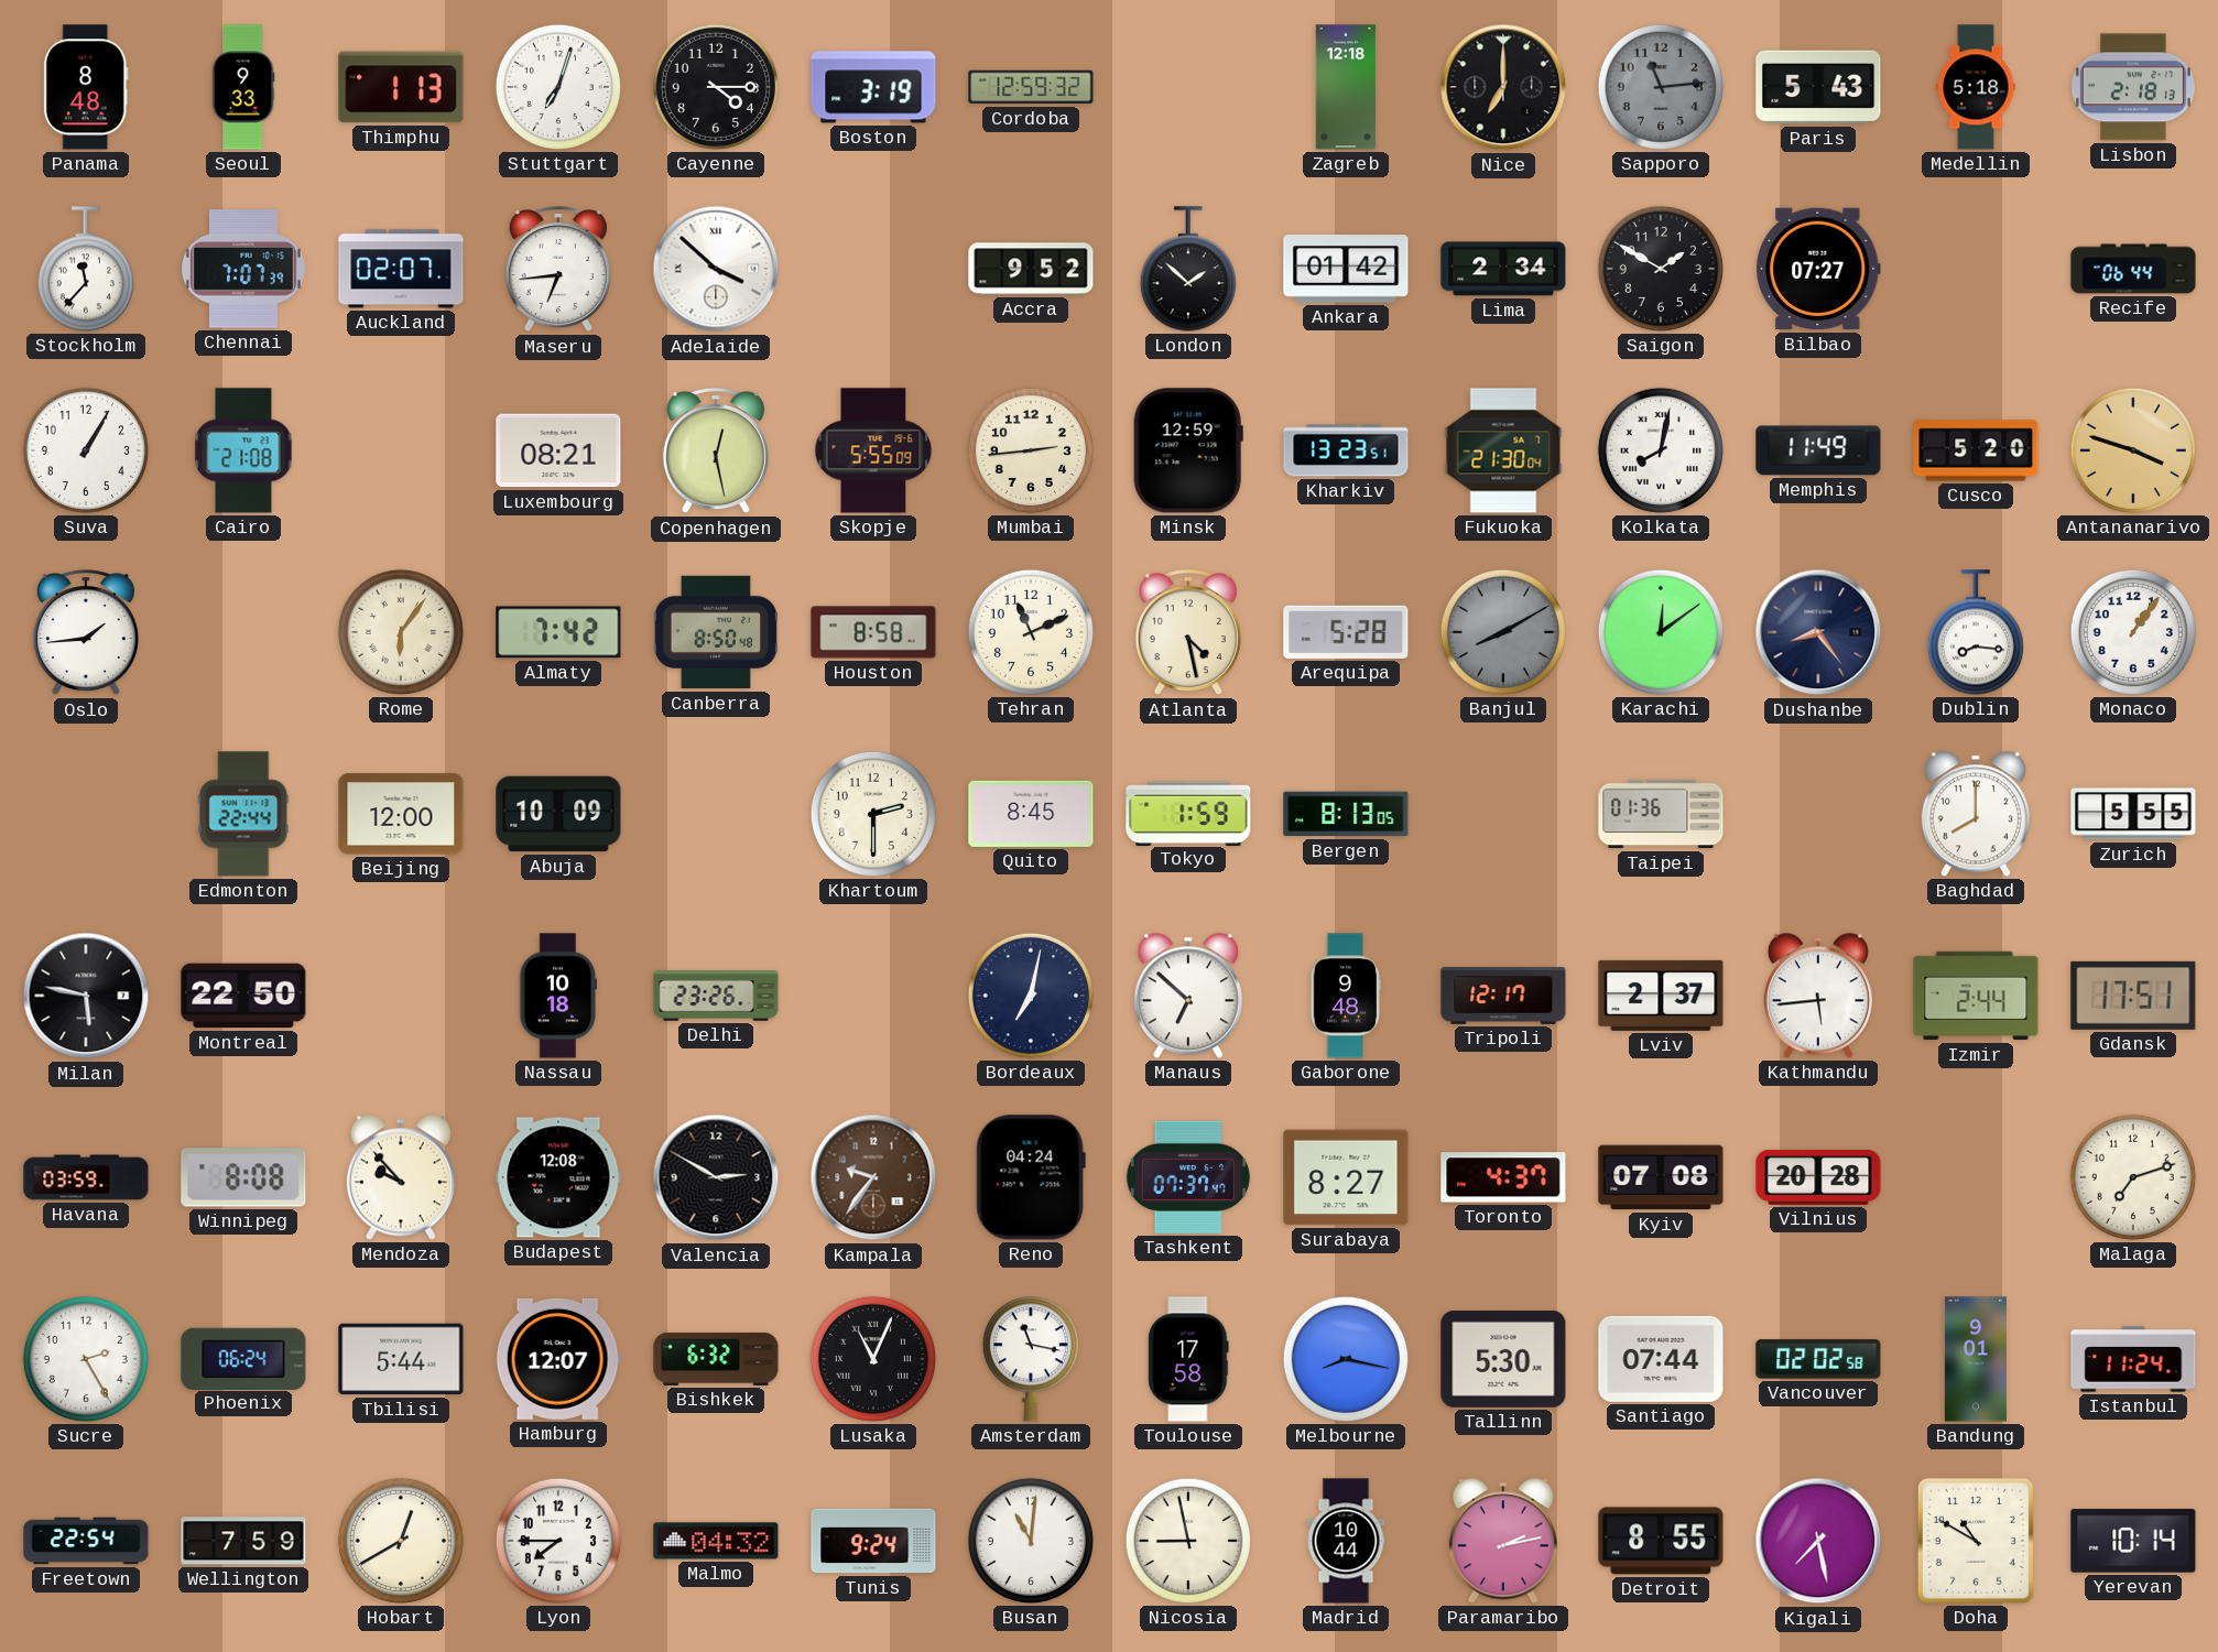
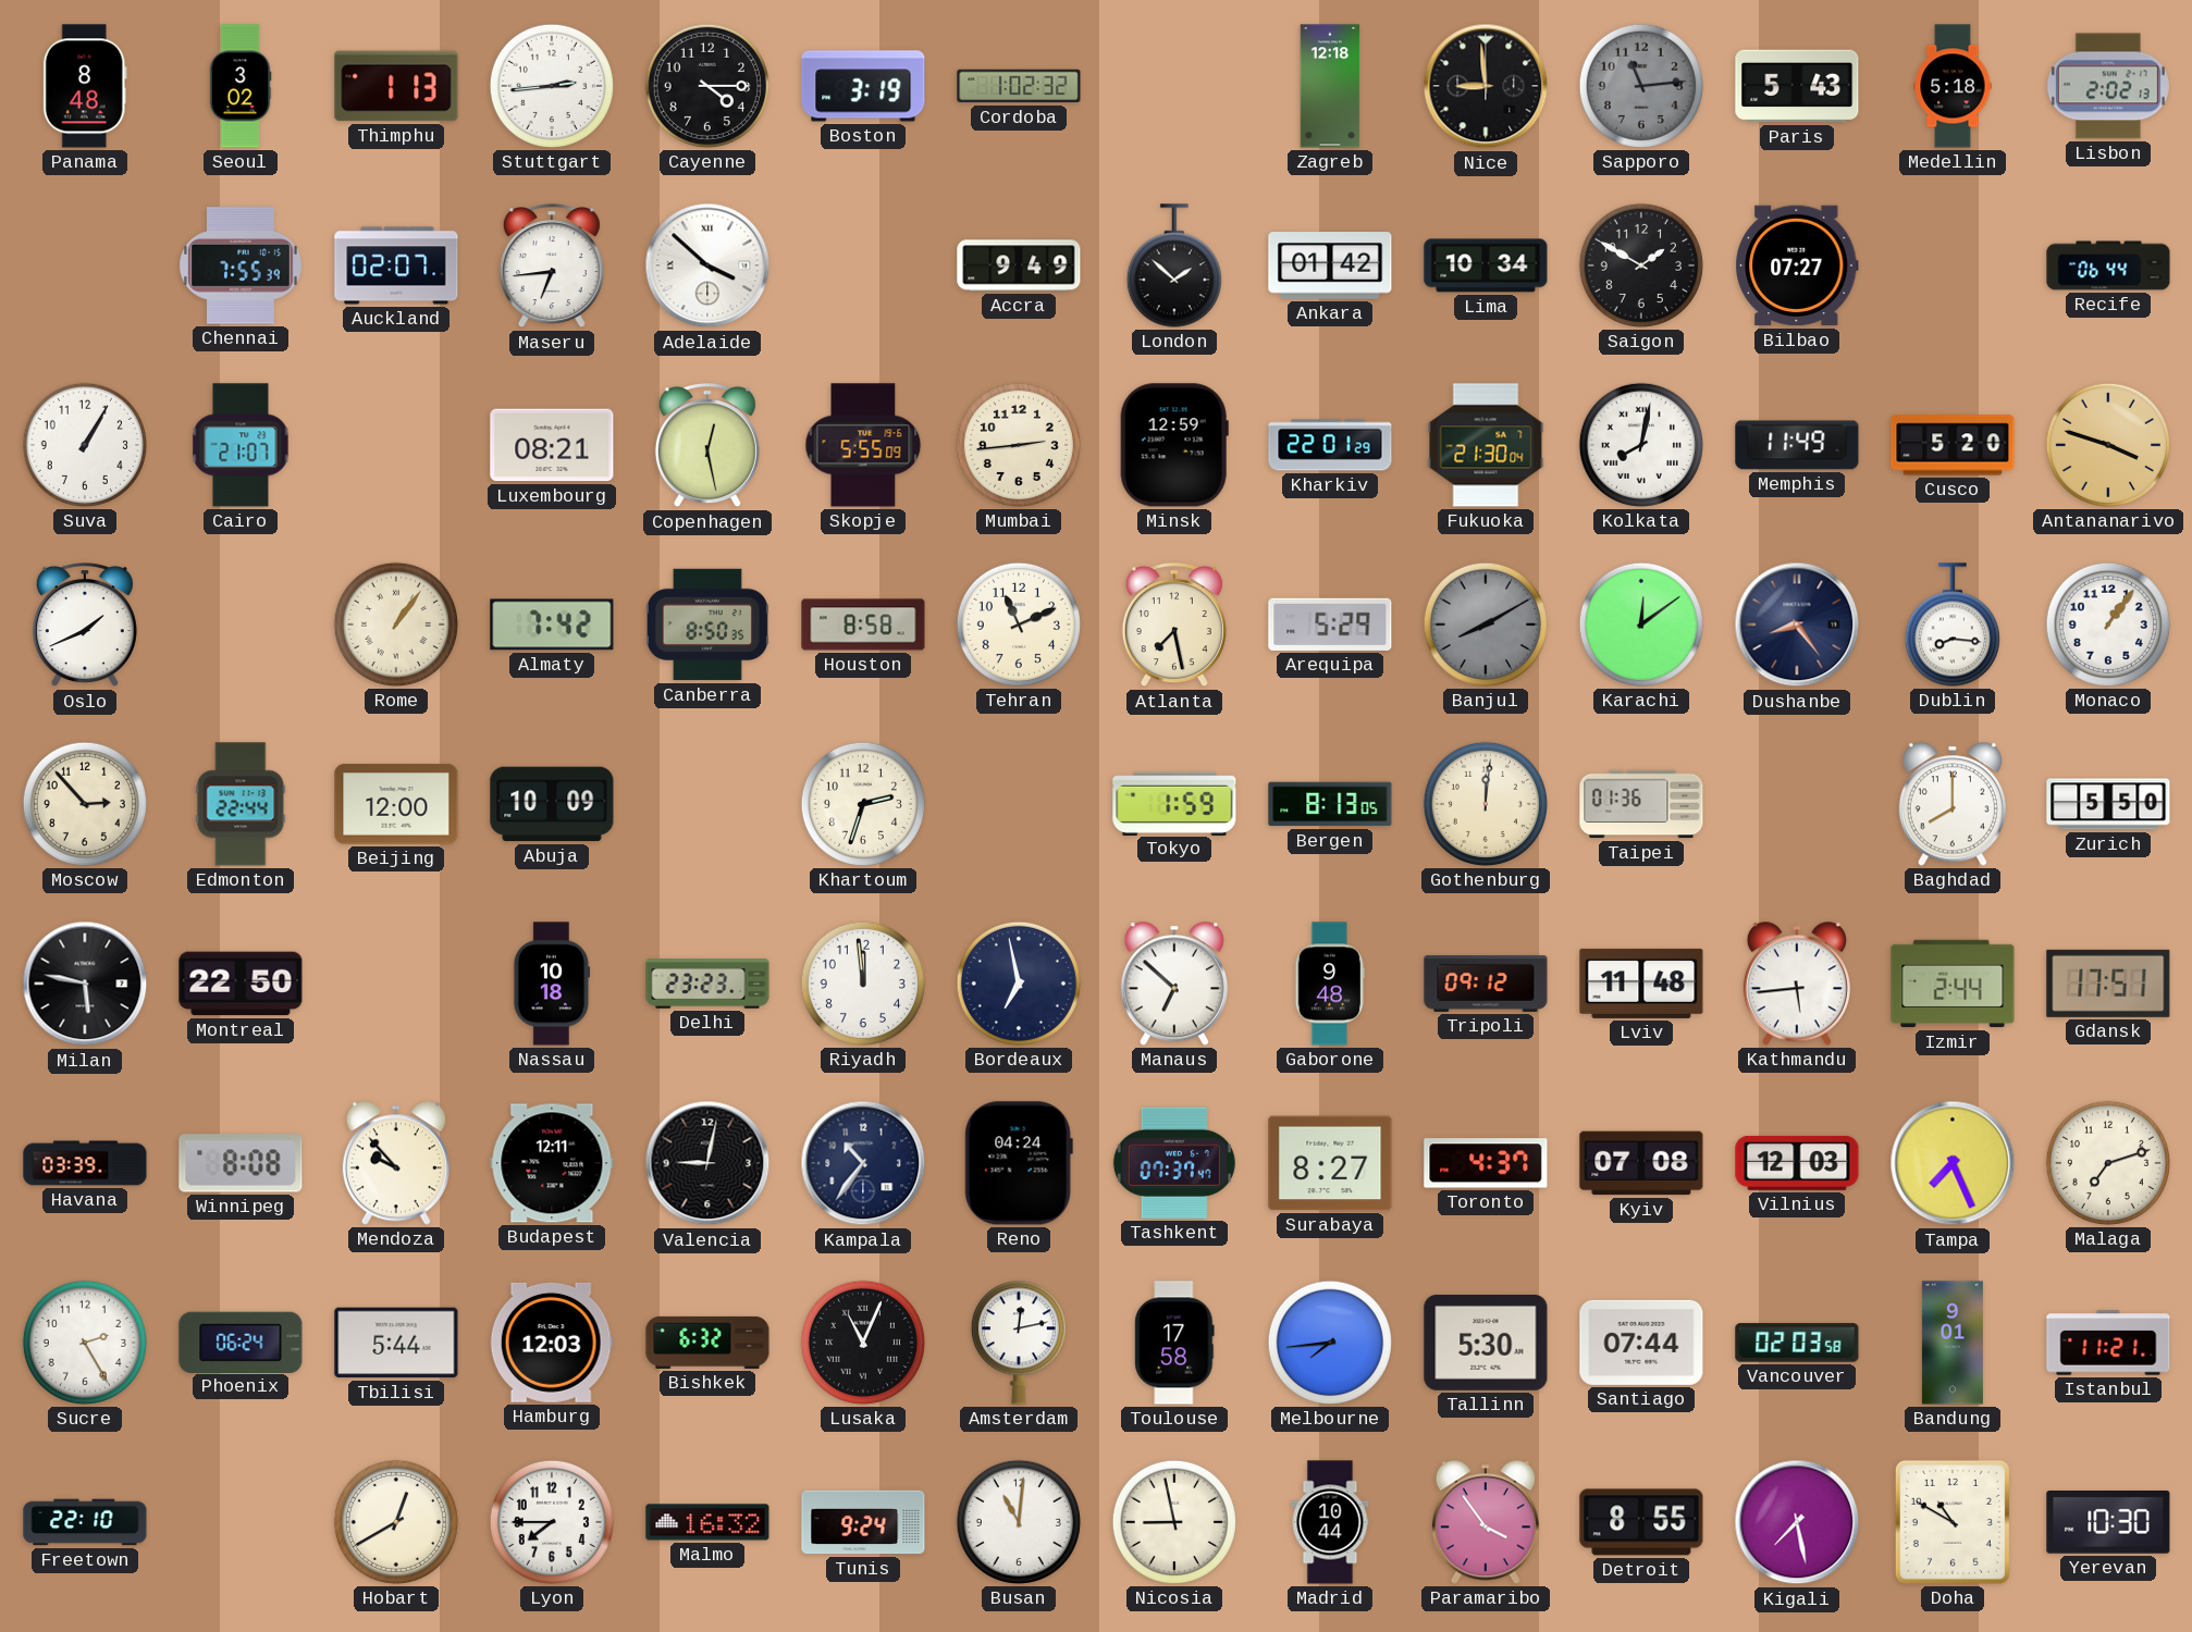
Seoul: 9:33 -> 3:02
Stuttgart: 7:03 -> 2:44
Cordoba: 12:59 -> 1:02
Nice: 7:00 -> 8:59
Lisbon: 2:18 -> 2:02
Stockholm: 11:37 -> none
Chennai: 7:07 -> 7:55
Accra: 9:52 -> 9:49
Lima: 2:34 -> 10:34
Cairo: 21:08 -> 21:07
Kharkiv: 13:23 -> 22:01
Oslo: 1:44 -> 1:41
Rome: 6:06 -> 1:06
Canberra: 8:50:48 -> 8:50:35
Atlanta: 4:28 -> 7:28
Arequipa: 5:28 -> 5:29
Moscow: none -> 2:53
Khartoum: 2:30 -> 2:33
Quito: 8:45 -> none
Gothenburg: none -> 12:01
Zurich: 5:55 -> 5:50
Delhi: 23:26 -> 23:23
Riyadh: none -> 11:59
Bordeaux: 7:02 -> 6:58
Tripoli: 12:17 -> 09:12
Lviv: 2:37 -> 11:48
Havana: 03:59 -> 03:39
Budapest: 12:08 -> 12:11
Valencia: 2:50 -> 9:02
Kampala: 9:36 -> 10:36
Kampala dial: brown -> navy
Vilnius: 20:28 -> 12:03
Tampa: none -> 7:26
Hamburg: 12:07 -> 12:03
Amsterdam: 11:17 -> 12:13
Melbourne: 8:17 -> 7:44
Vancouver: 02:02 -> 02:03
Istanbul: 11:24 -> 11:21
Freetown: 22:54 -> 22:10
Wellington: 7:59 -> none
Malmo: 04:32 -> 16:32
Paramaribo: 2:13 -> 3:54
Yerevan: 10:14 -> 10:30
